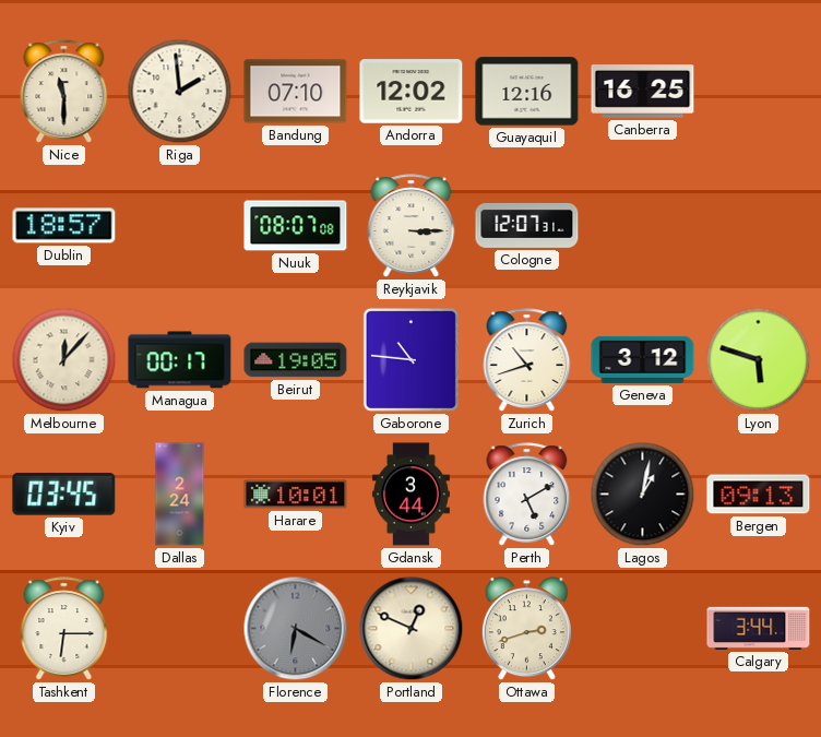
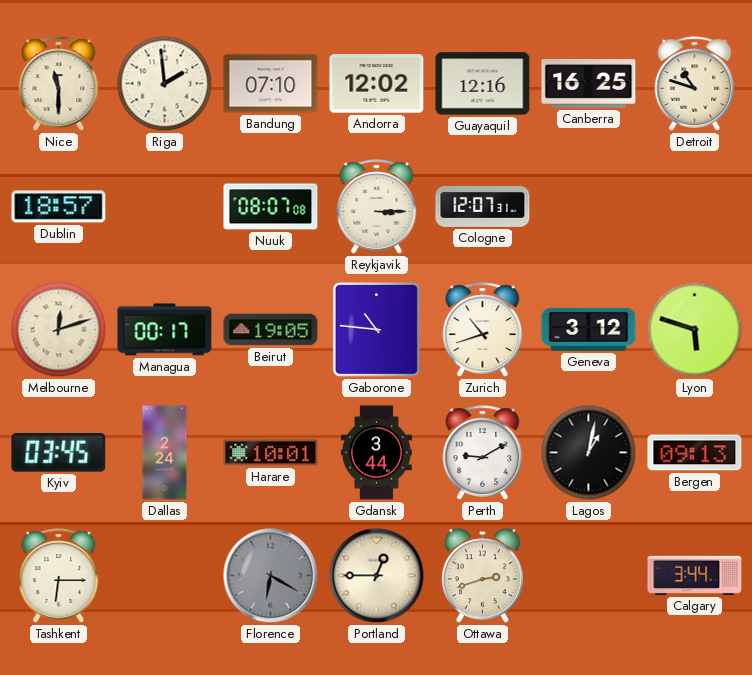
Detroit: none -> 10:48
Melbourne: 12:07 -> 12:12
Perth: 5:10 -> 9:10
Portland: 12:49 -> 12:45
